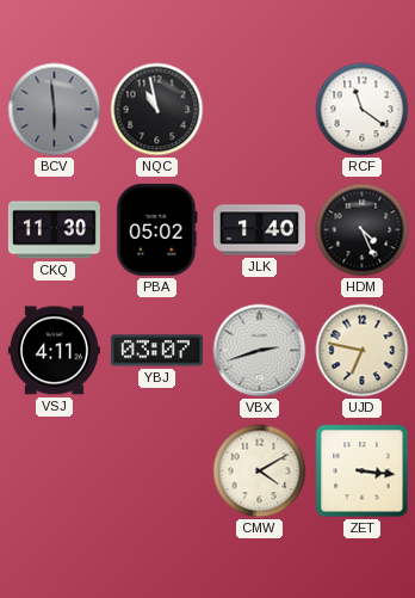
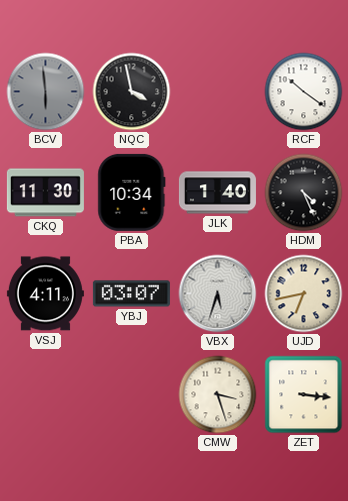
NQC: 10:58 -> 3:58
RCF: 11:21 -> 10:21
PBA: 05:02 -> 10:34
VBX: 2:42 -> 5:33
UJD: 6:47 -> 6:43
CMW: 4:10 -> 3:27
